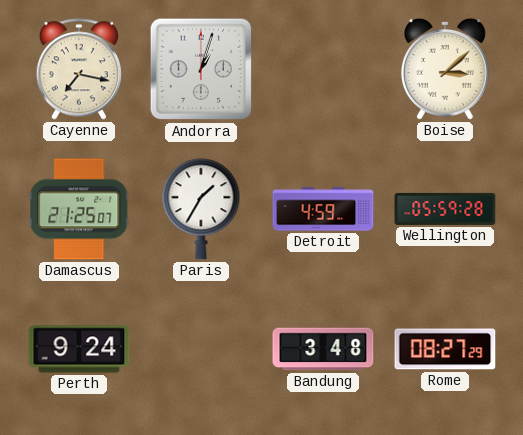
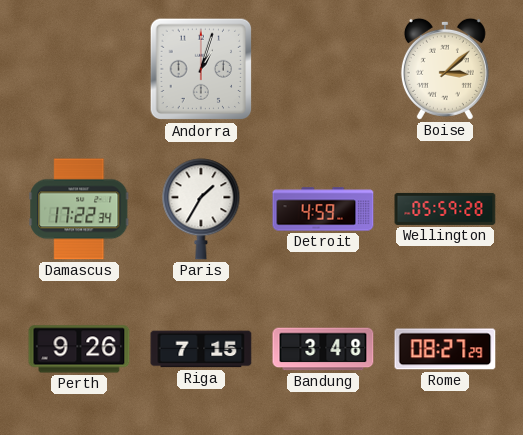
Cayenne: 7:17 -> none
Damascus: 21:25 -> 17:22
Perth: 9:24 -> 9:26
Riga: none -> 7:15
